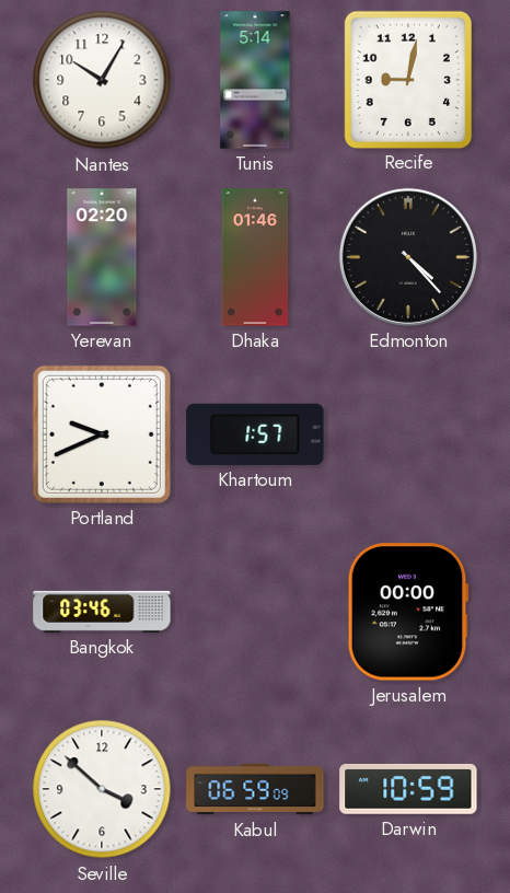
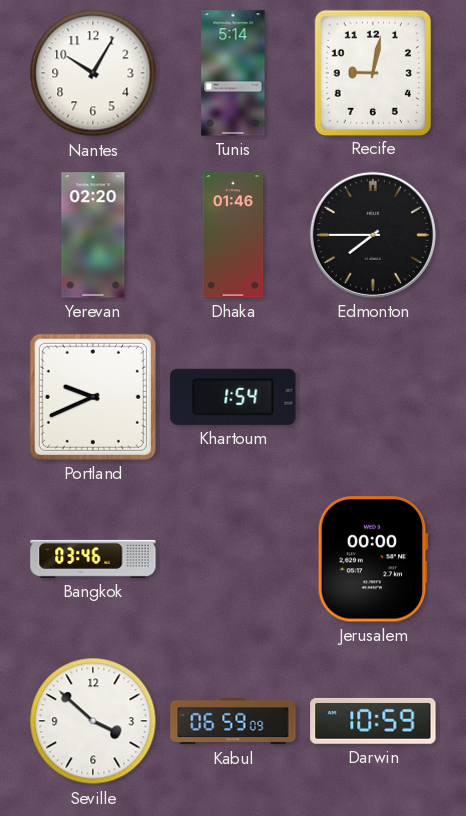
Edmonton: 4:23 -> 7:45
Khartoum: 1:57 -> 1:54
